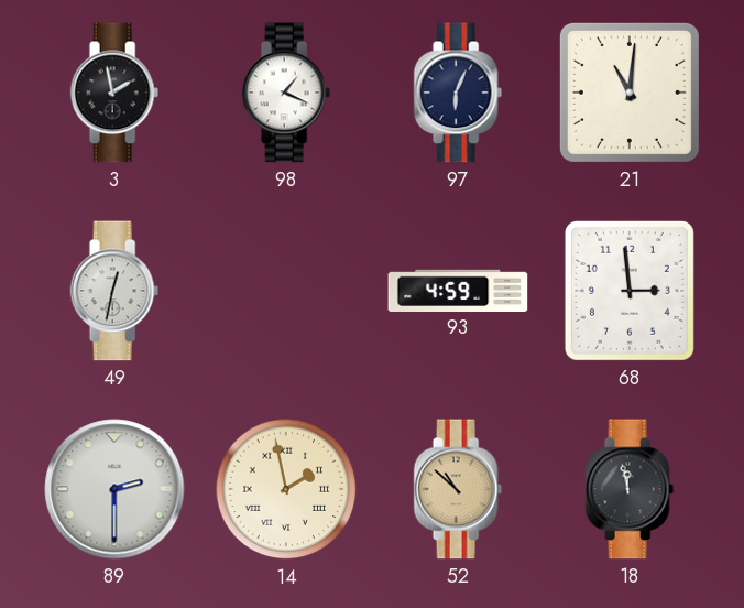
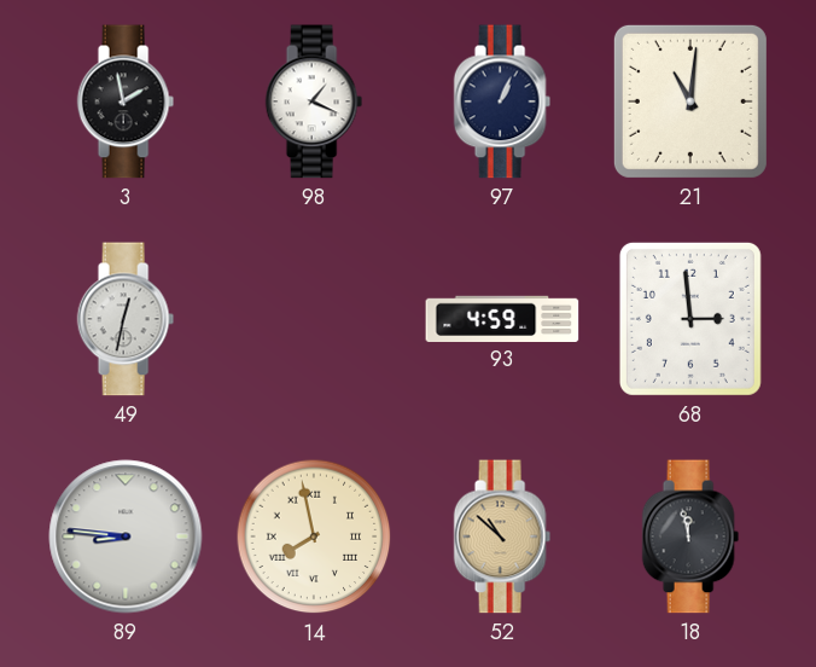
97: 6:04 -> 1:04
89: 2:30 -> 8:46
14: 1:58 -> 7:58
